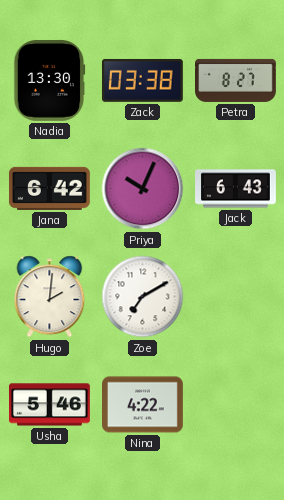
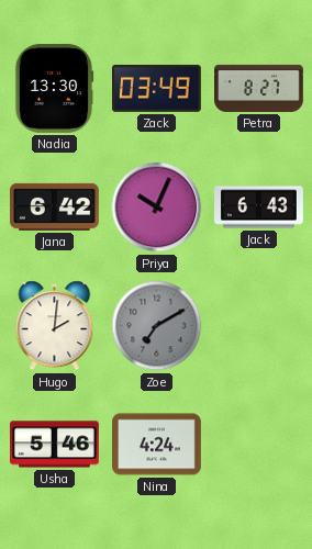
Zack: 03:38 -> 03:49
Zoe dial: white -> grey
Nina: 4:22 -> 4:24
